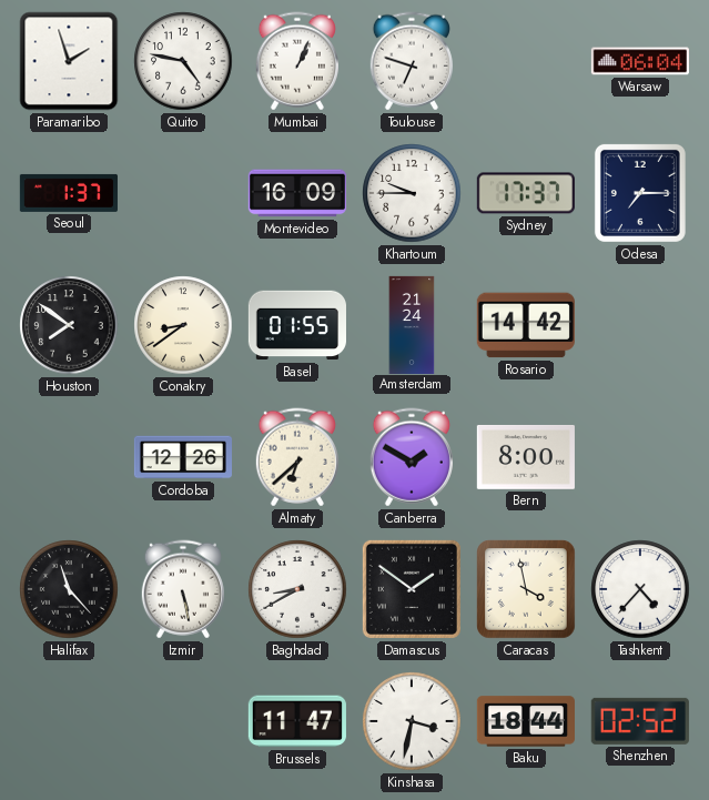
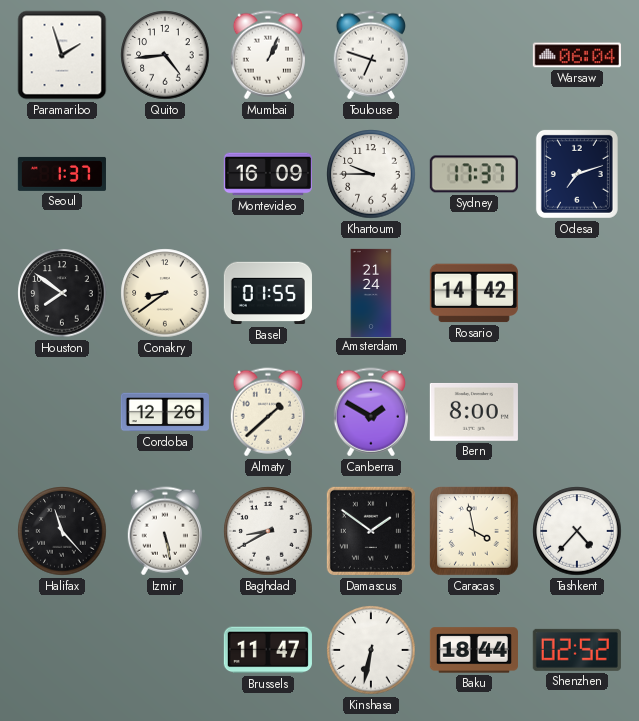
Quito: 4:47 -> 4:44
Odesa: 7:15 -> 7:12
Almaty: 6:38 -> 1:38
Kinshasa: 3:32 -> 6:32
